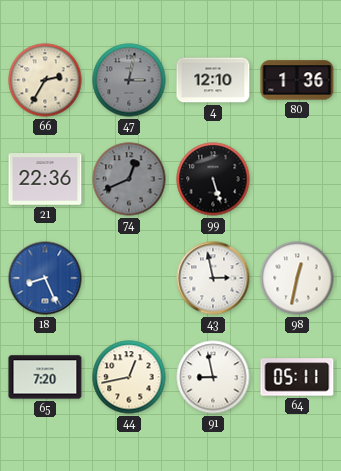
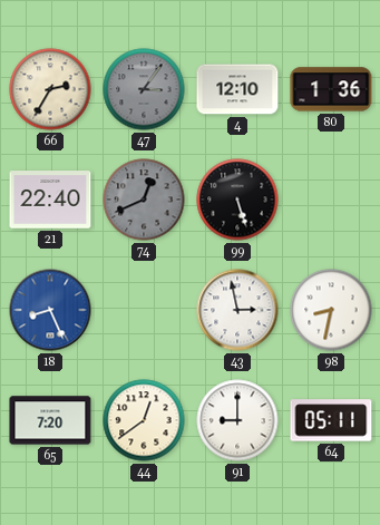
47: 3:02 -> 3:06
21: 22:36 -> 22:40
98: 12:32 -> 8:32
44: 12:43 -> 12:39
91: 8:58 -> 9:00
